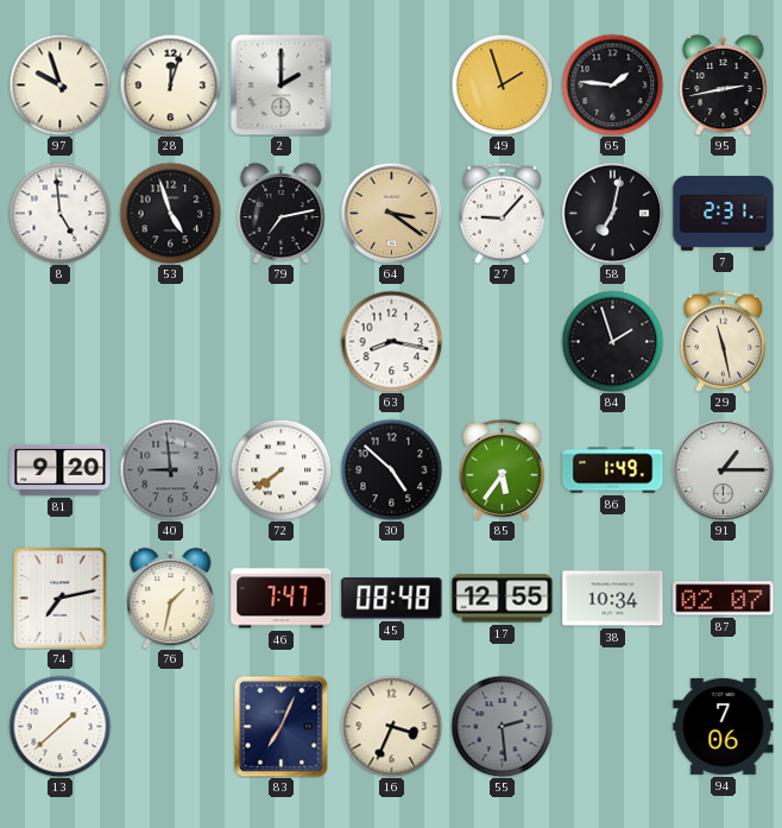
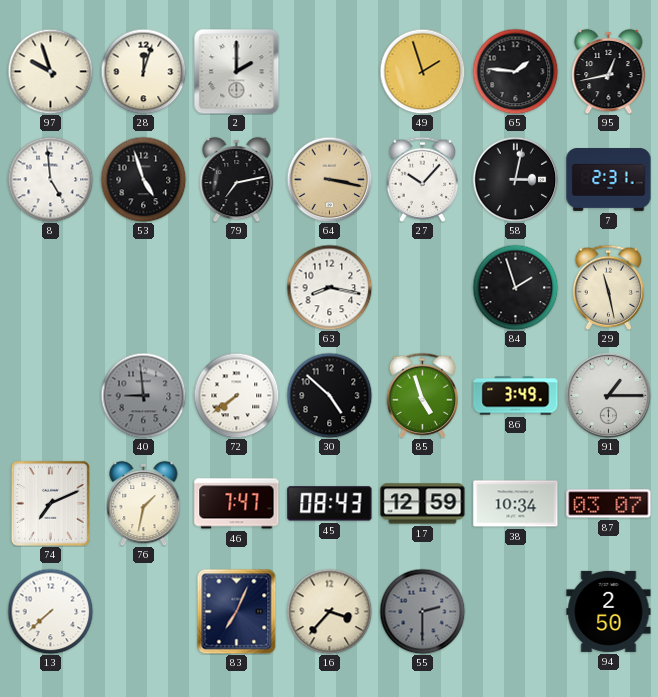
95: 2:43 -> 12:43
64: 3:21 -> 3:17
27: 9:07 -> 10:07
58: 7:02 -> 3:02
81: 9:20 -> none
85: 5:36 -> 4:57
86: 1:49 -> 3:49
74: 7:13 -> 7:11
45: 08:48 -> 08:43
17: 12:55 -> 12:59
87: 02:07 -> 03:07
13: 1:38 -> 7:38
16: 3:34 -> 3:37
55: 2:29 -> 2:30
94: 7:06 -> 2:50
